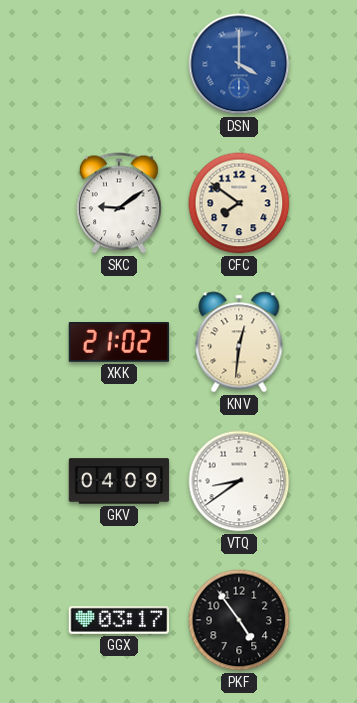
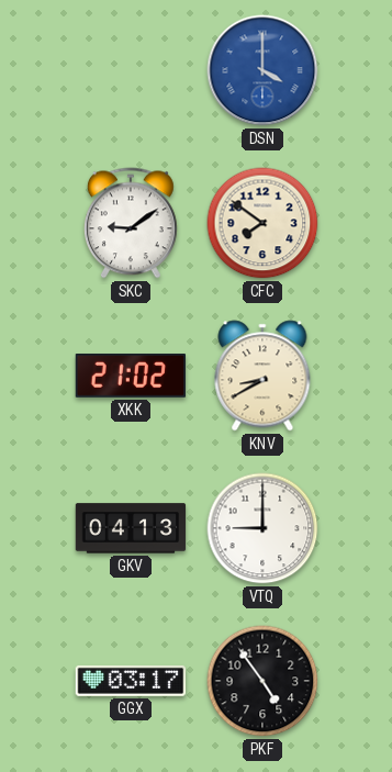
KNV: 12:31 -> 8:40
GKV: 04:09 -> 04:13
VTQ: 8:39 -> 9:00
